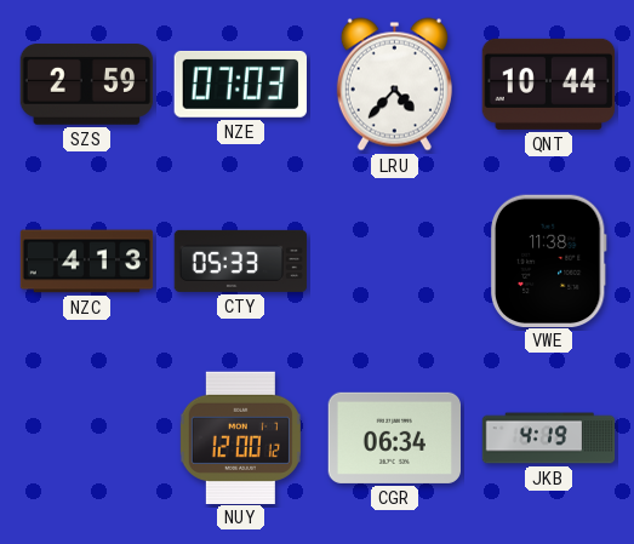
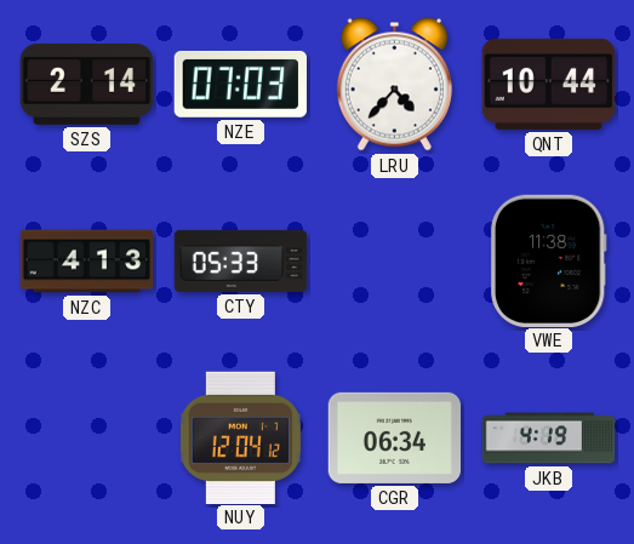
SZS: 2:59 -> 2:14
NUY: 12:00 -> 12:04
